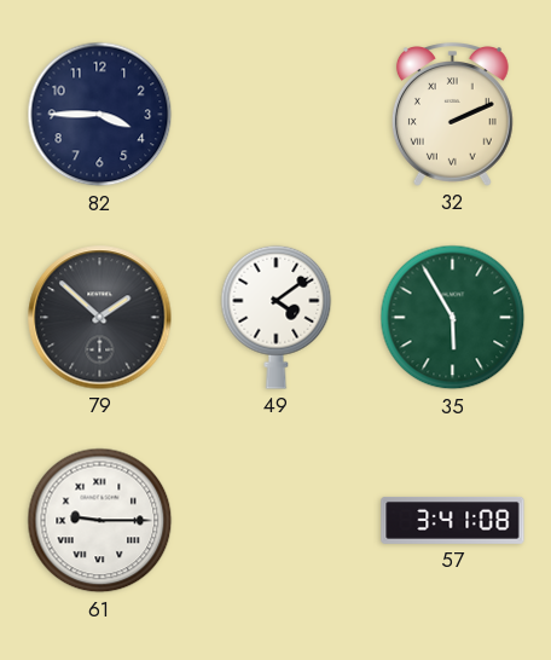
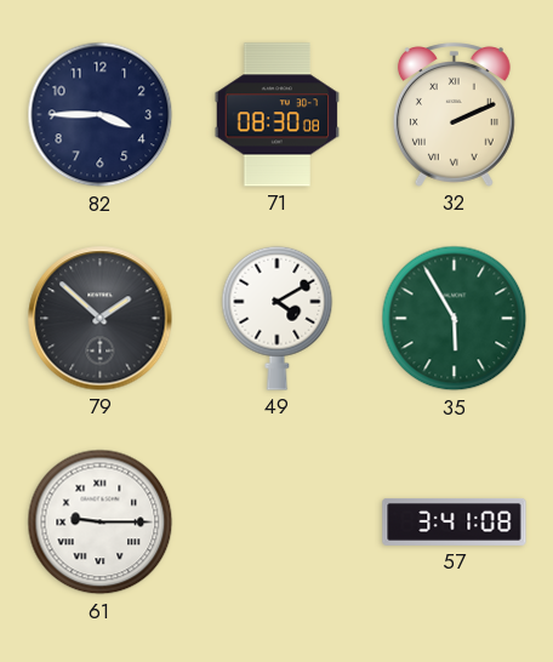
71: none -> 08:30
49: 4:09 -> 4:10
